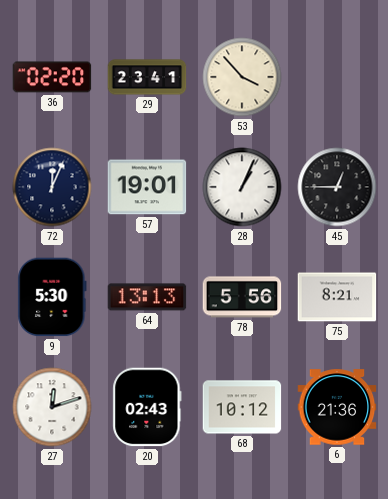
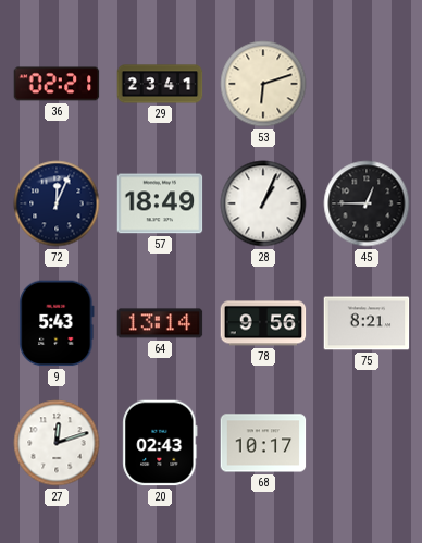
36: 02:20 -> 02:21
53: 3:53 -> 6:12
57: 19:01 -> 18:49
9: 5:30 -> 5:43
64: 13:13 -> 13:14
78: 5:56 -> 9:56
68: 10:12 -> 10:17
6: 21:36 -> none
